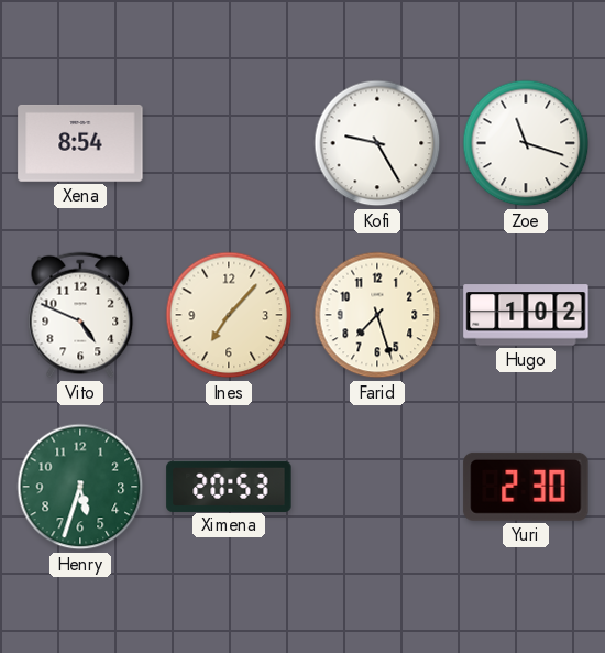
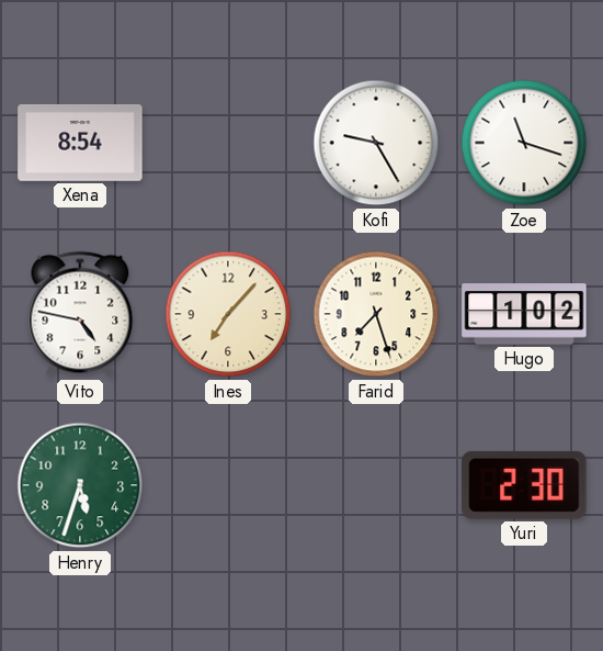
Vito: 4:49 -> 4:47
Ximena: 20:53 -> none
